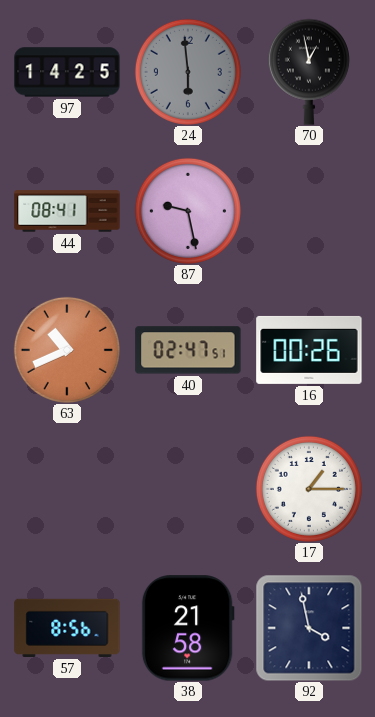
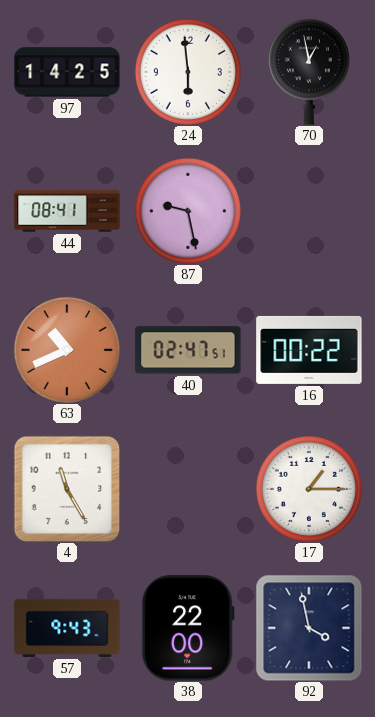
24 dial: grey -> white
16: 00:26 -> 00:22
4: none -> 11:25
57: 8:56 -> 9:43
38: 21:58 -> 22:00
